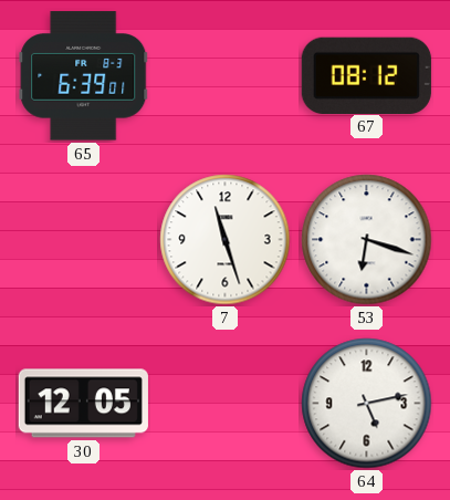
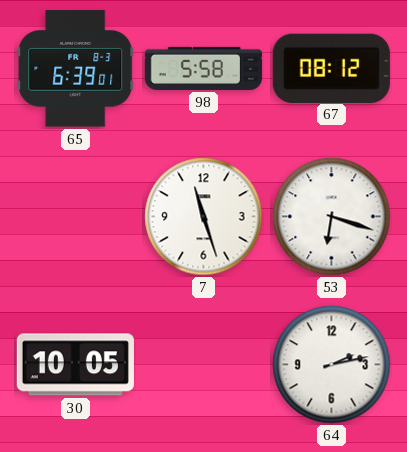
98: none -> 5:58
30: 12:05 -> 10:05
64: 5:13 -> 2:13
